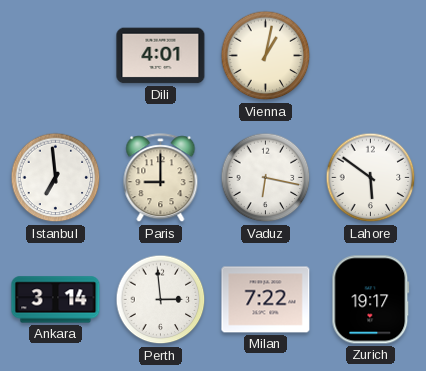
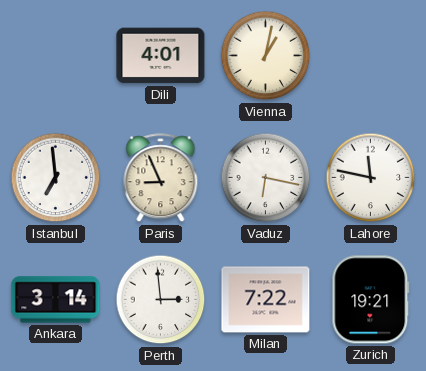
Paris: 9:00 -> 8:56
Lahore: 5:51 -> 11:47
Zurich: 19:17 -> 19:21
